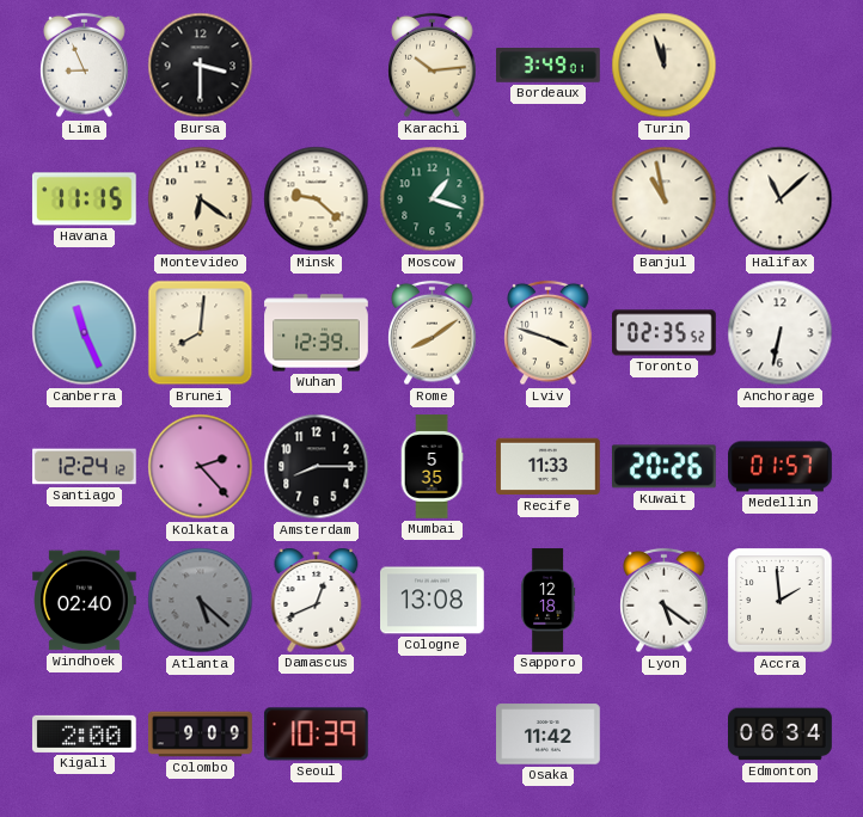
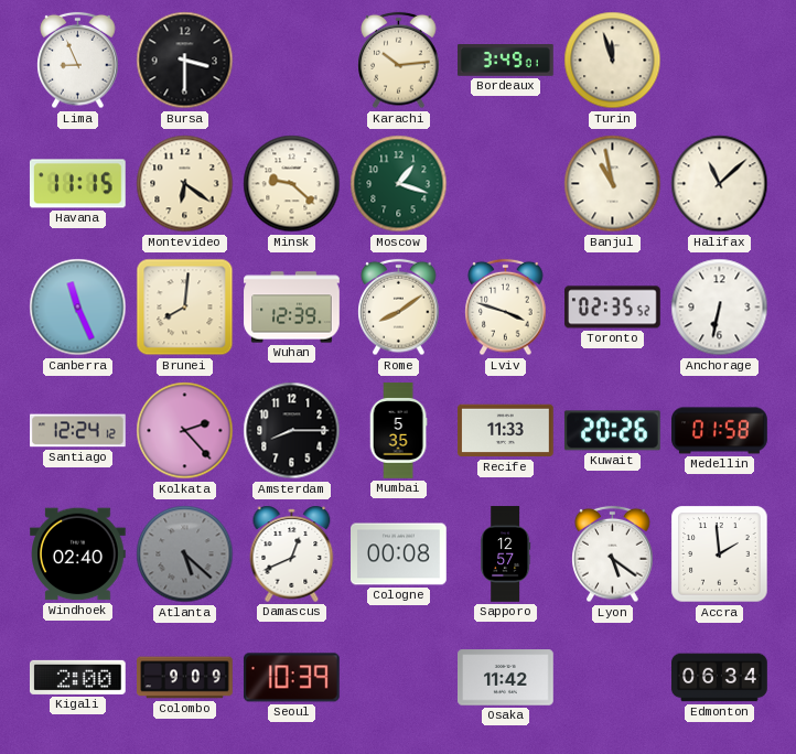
Medellin: 01:57 -> 01:58
Cologne: 13:08 -> 00:08
Sapporo: 12:18 -> 12:57
